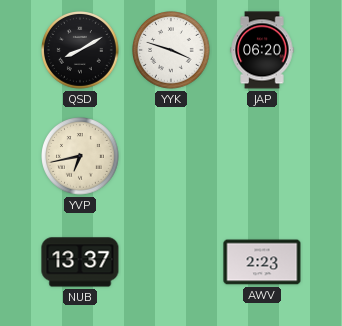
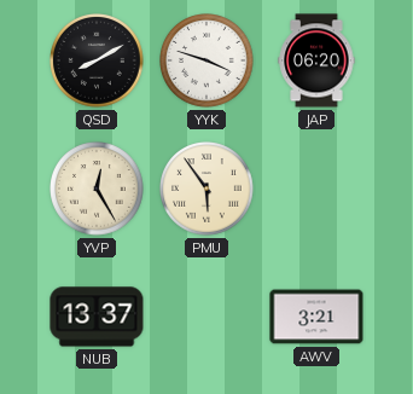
YVP: 6:43 -> 12:25
PMU: none -> 5:54
AWV: 2:23 -> 3:21
